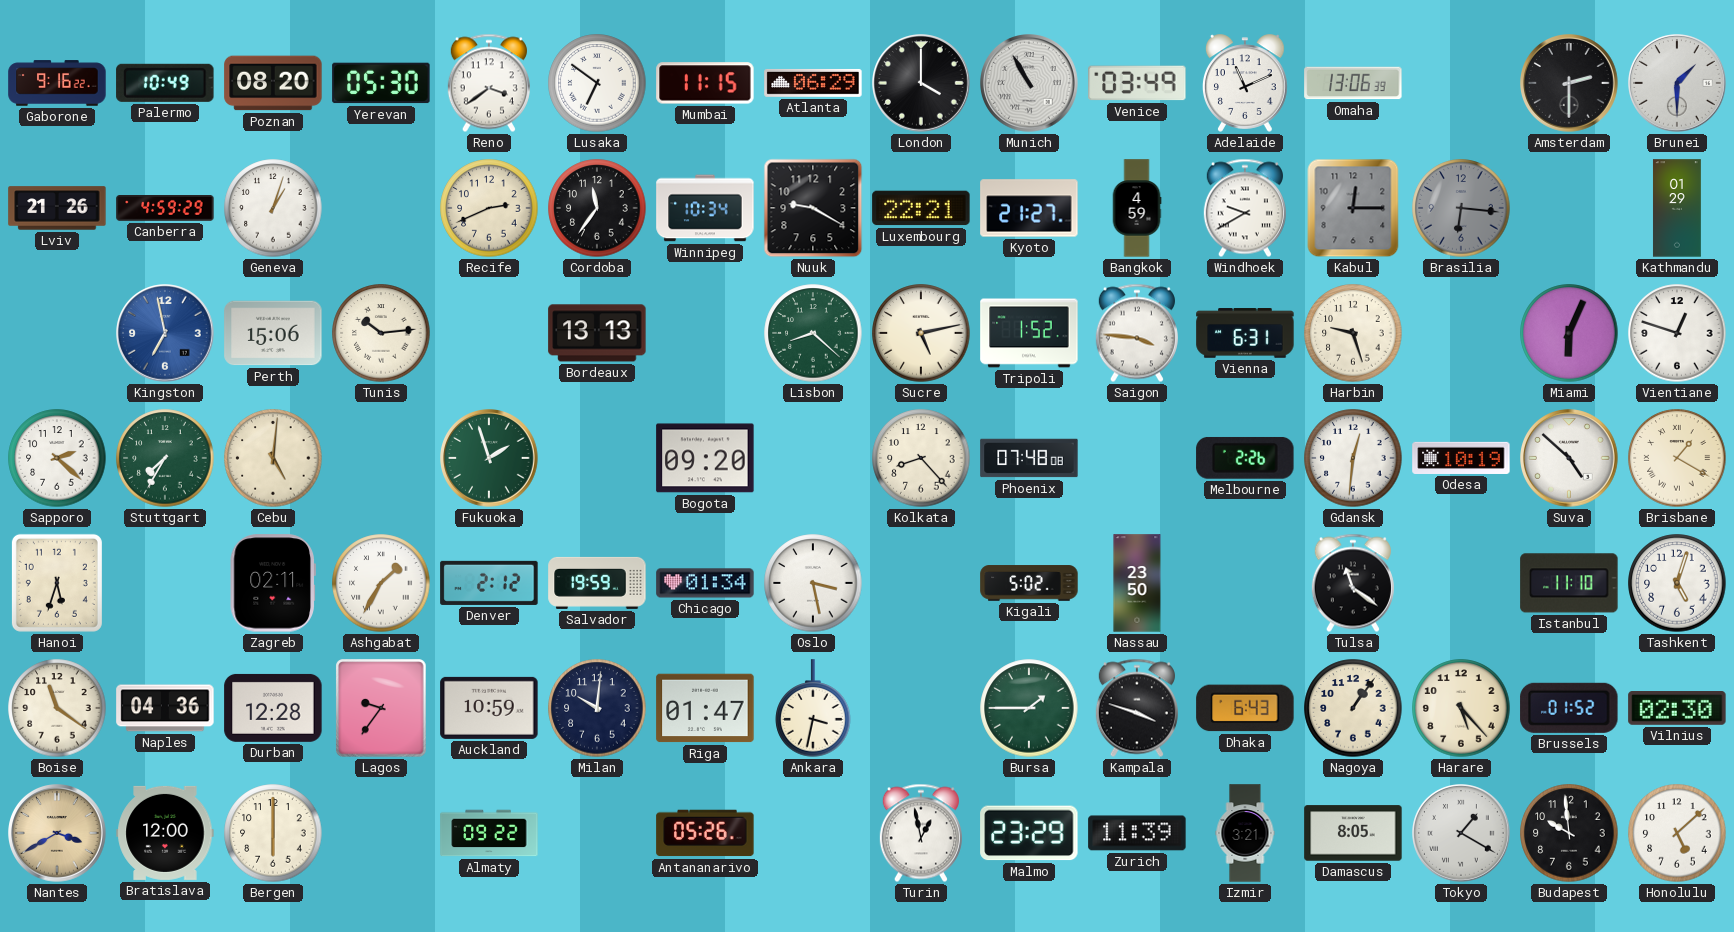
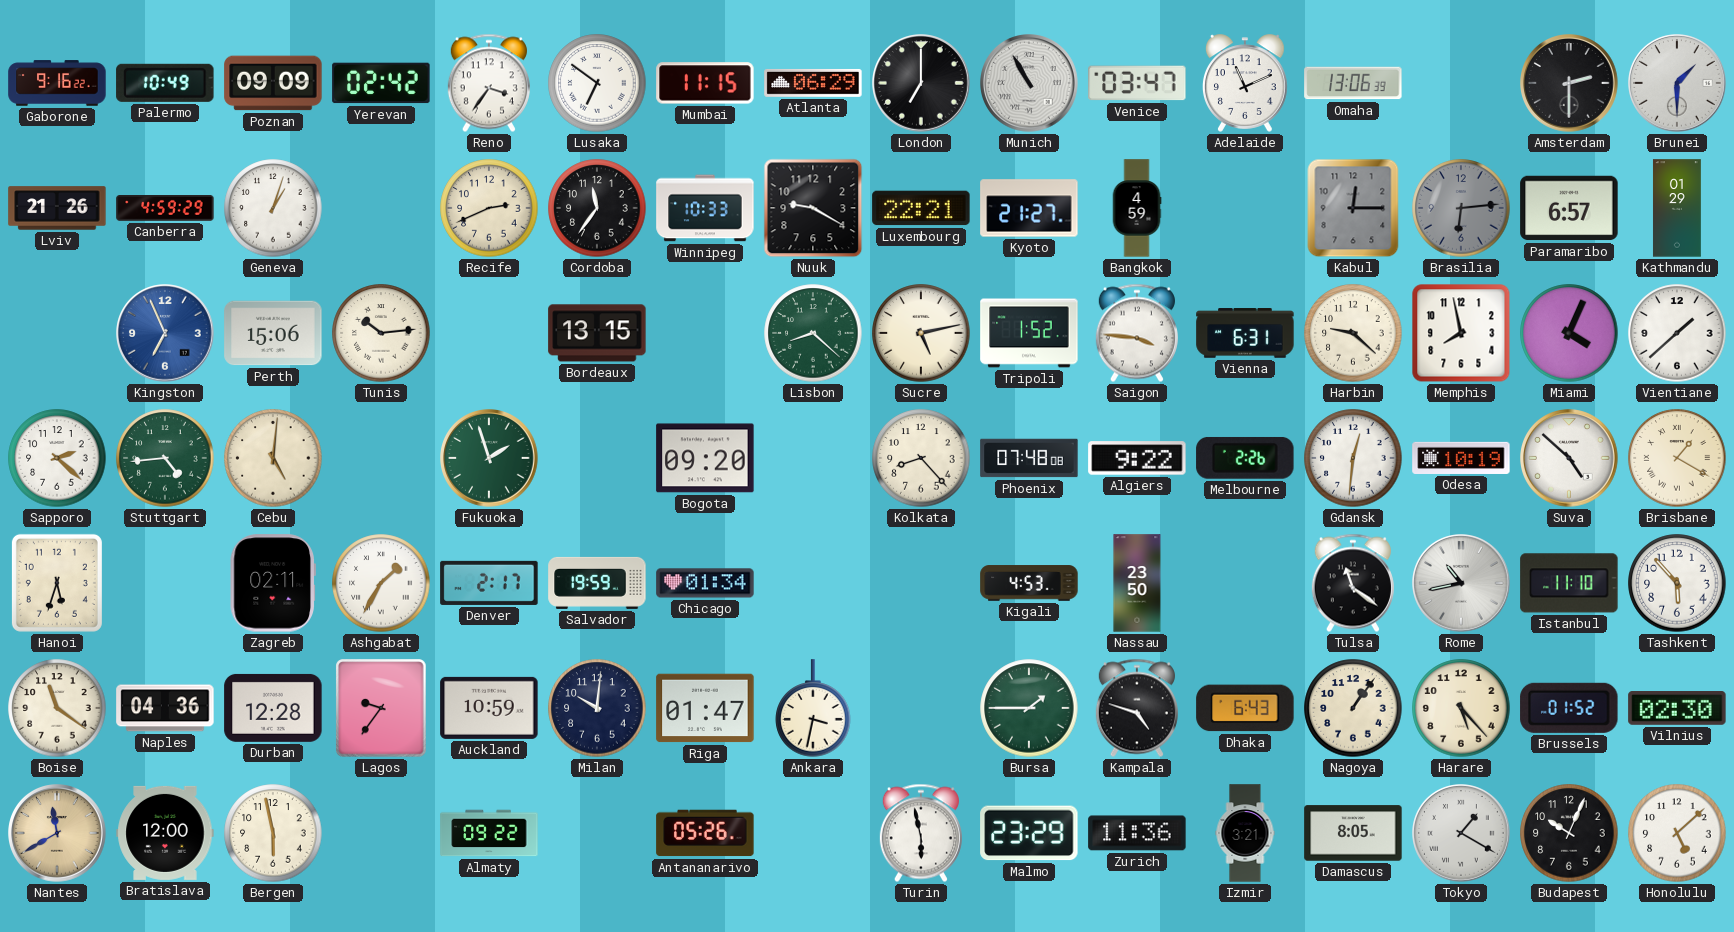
Poznan: 08:20 -> 09:09
Yerevan: 05:30 -> 02:42
Reno: 3:39 -> 3:36
London: 4:00 -> 7:00
Venice: 03:49 -> 03:47
Winnipeg: 10:34 -> 10:33
Windhoek: 9:40 -> none
Brasilia: 6:16 -> 6:14
Paramaribo: none -> 6:57
Kingston: 6:58 -> 6:56
Bordeaux: 13:13 -> 13:15
Harbin: 9:27 -> 9:22
Memphis: none -> 7:58
Miami: 6:04 -> 4:04
Vientiane: 12:48 -> 1:38
Stuttgart: 7:35 -> 4:44
Algiers: none -> 9:22
Denver: 2:12 -> 2:17
Oslo: 3:28 -> none
Kigali: 5:02 -> 4:53
Rome: none -> 10:43
Tashkent: 5:03 -> 5:53
Kampala: 3:48 -> 4:48
Nantes: 3:40 -> 11:40
Bergen: 6:00 -> 5:58
Turin: 12:58 -> 5:58
Zurich: 11:39 -> 11:36
Budapest: 9:59 -> 10:04
